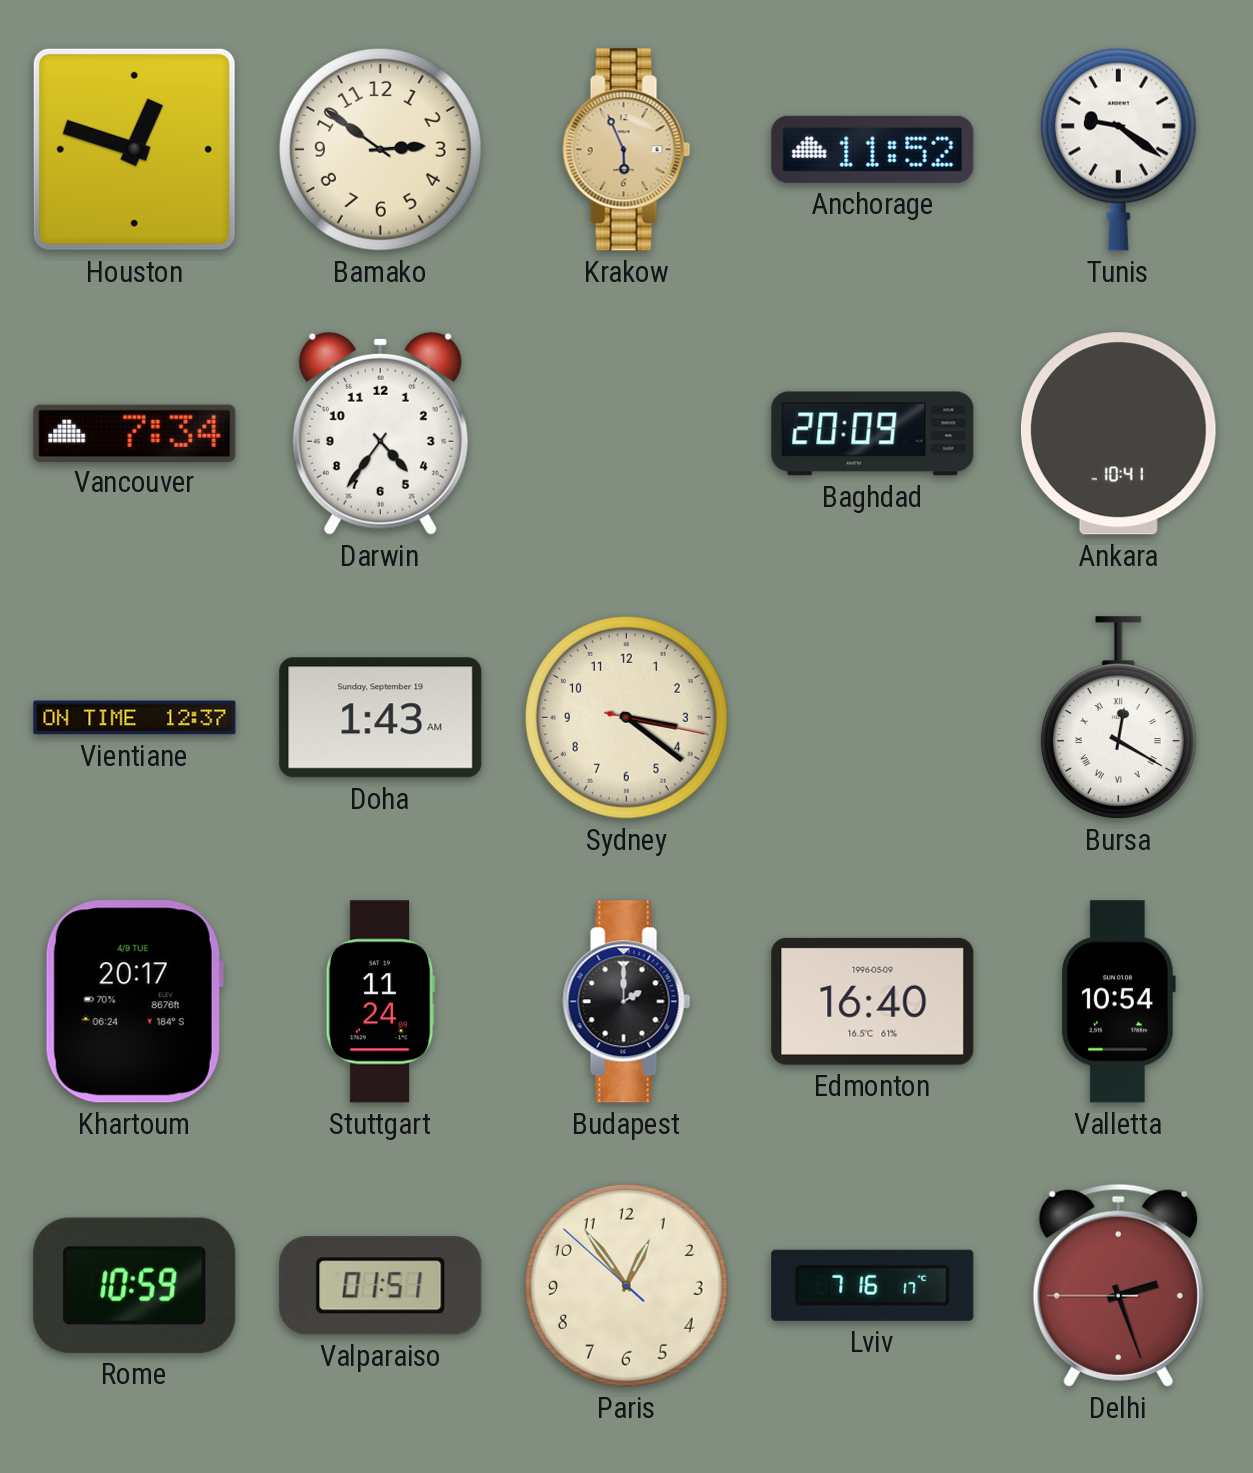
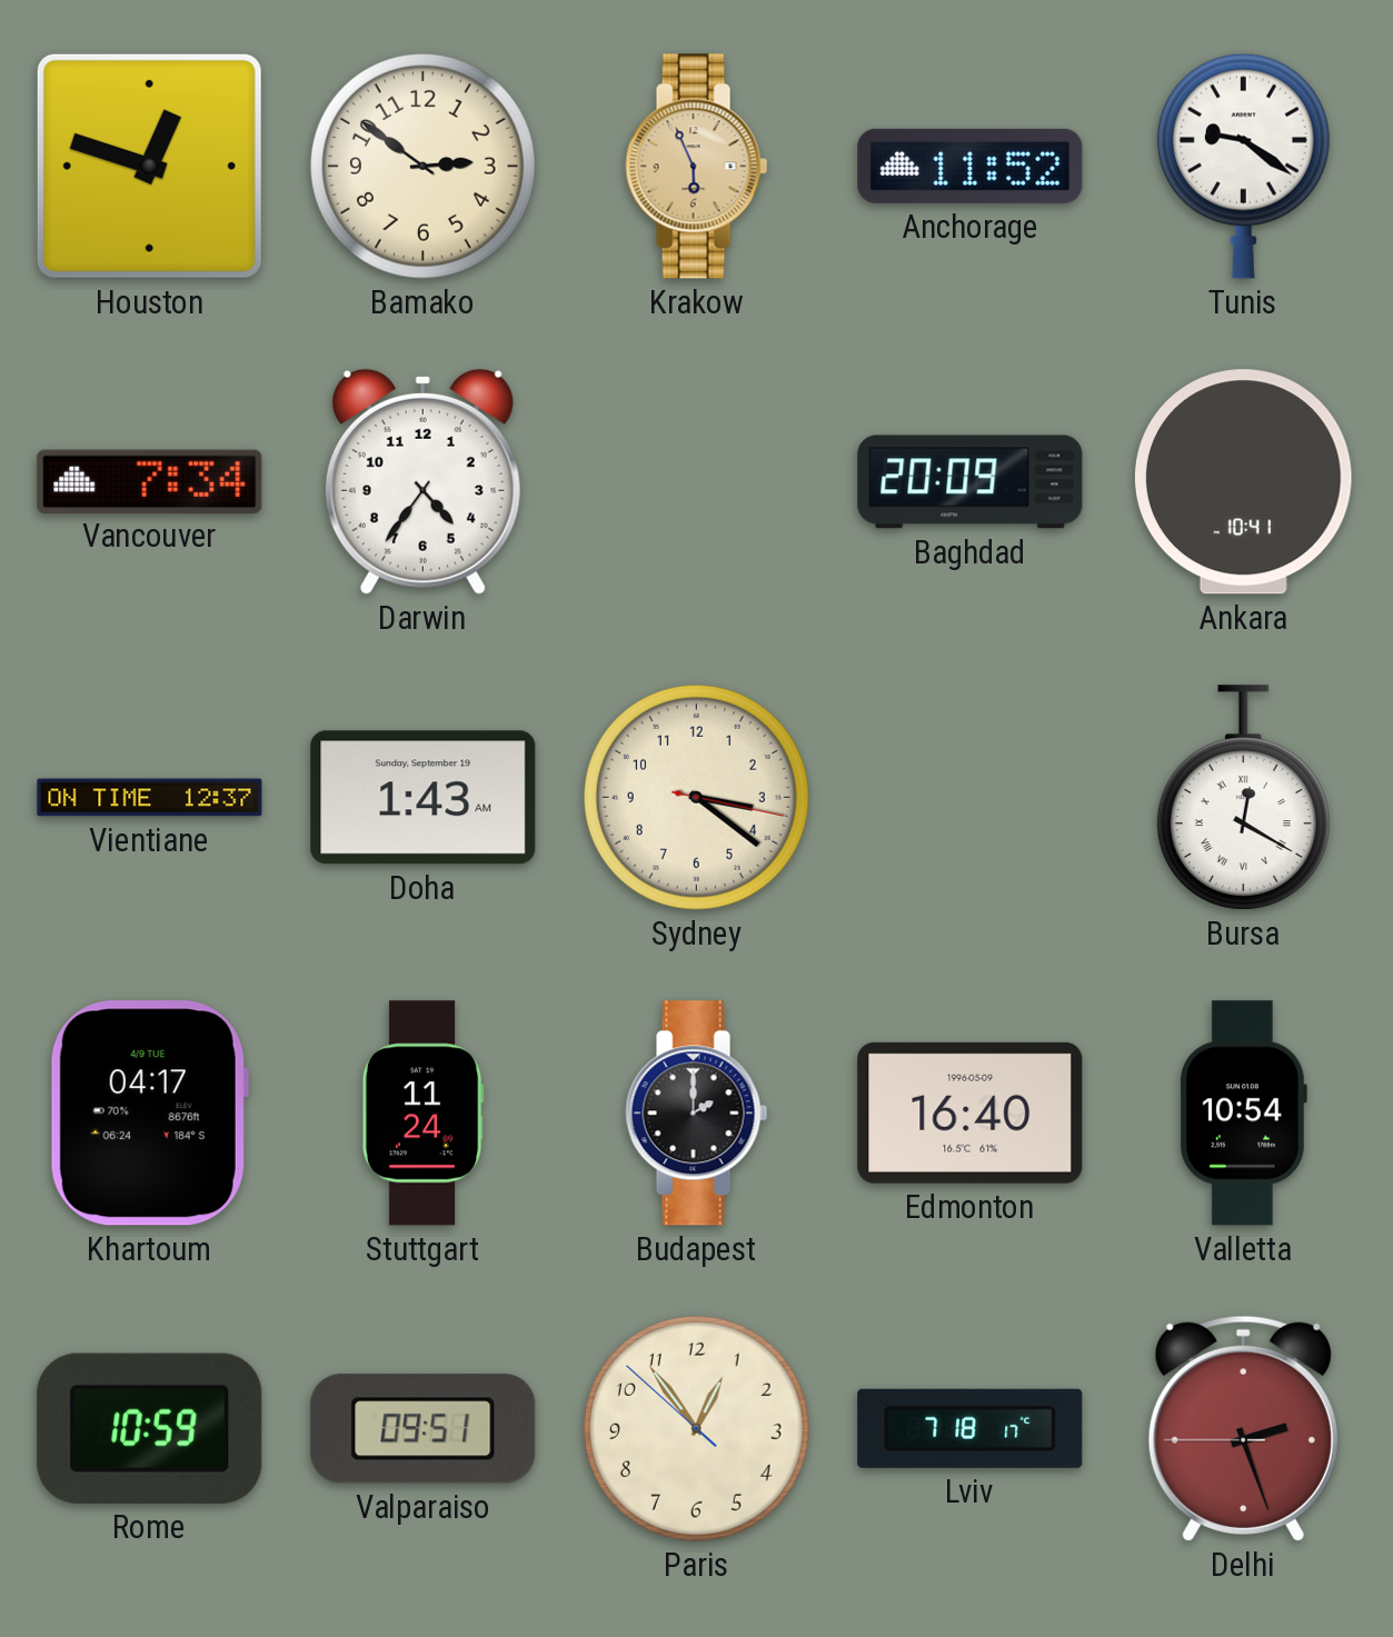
Khartoum: 20:17 -> 04:17
Valparaiso: 01:51 -> 09:51
Lviv: 7:16 -> 7:18
